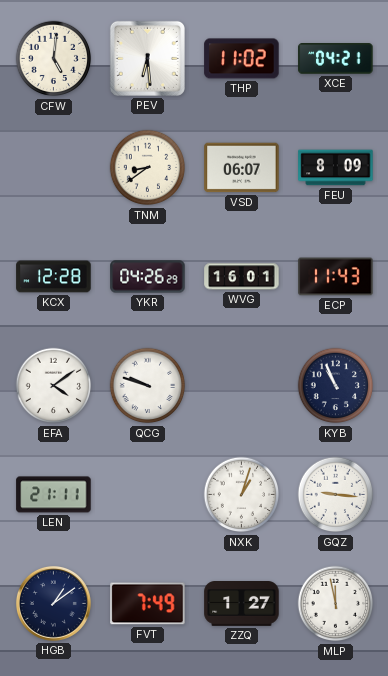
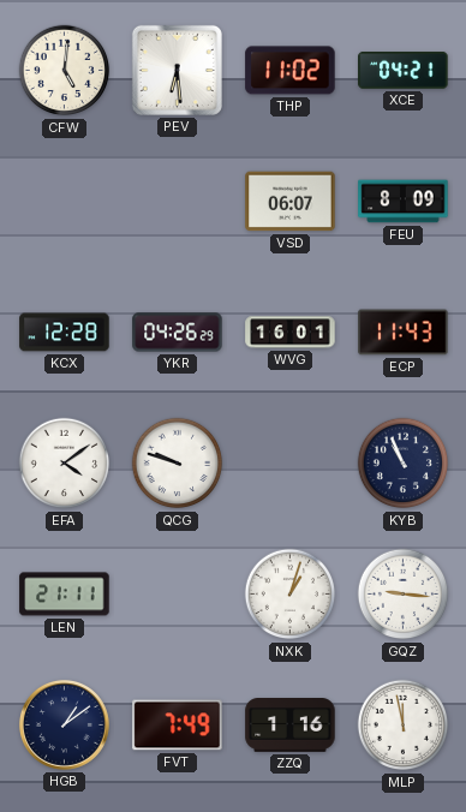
TNM: 8:39 -> none
ZZQ: 1:27 -> 1:16
